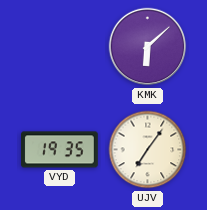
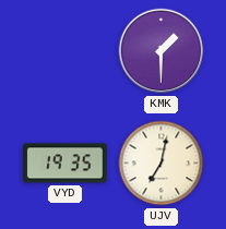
KMK: 6:08 -> 1:30
UJV: 7:06 -> 7:02
